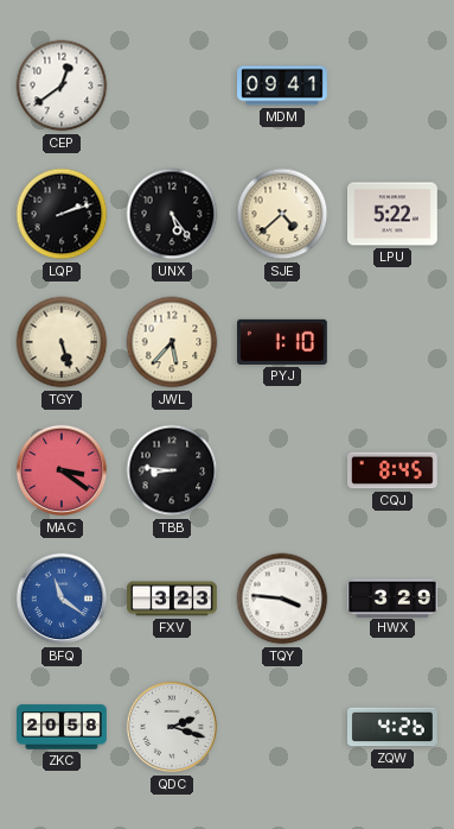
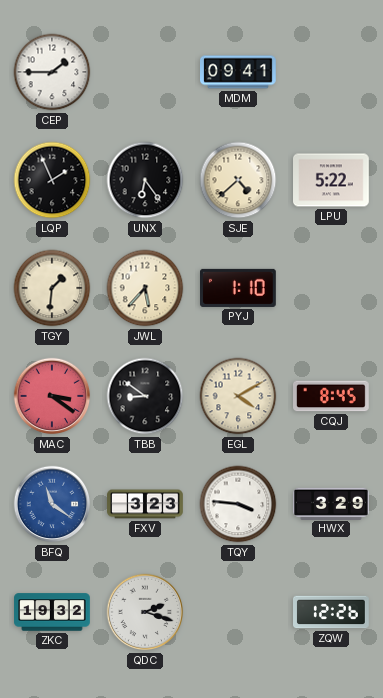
CEP: 12:39 -> 1:45
LQP: 2:12 -> 1:56
UNX: 5:24 -> 6:24
TGY: 5:27 -> 1:31
TBB: 8:46 -> 8:51
EGL: none -> 4:10
ZKC: 20:58 -> 19:32
ZQW: 4:26 -> 12:26
